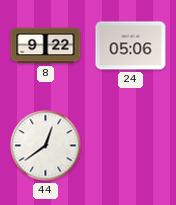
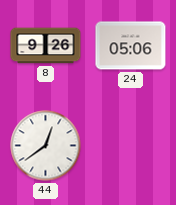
8: 9:22 -> 9:26
